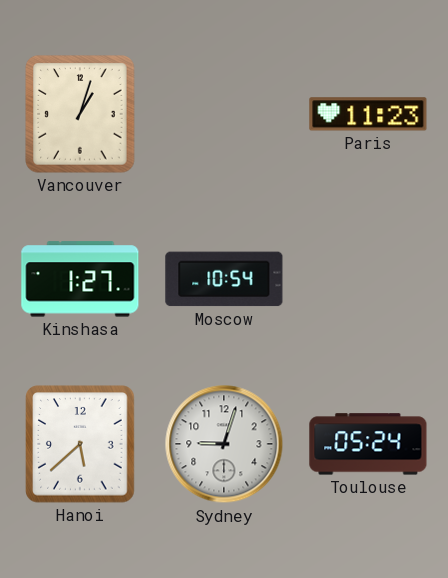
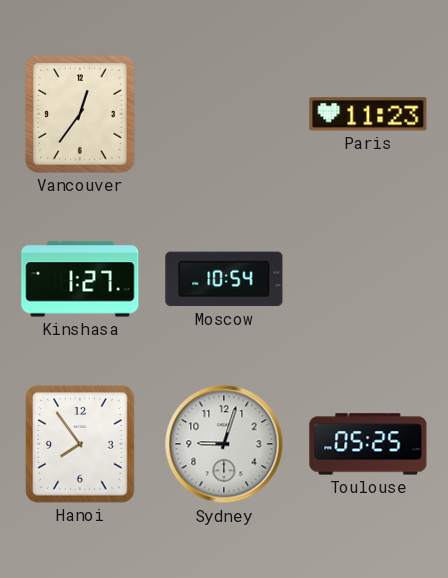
Vancouver: 1:03 -> 12:36
Hanoi: 5:38 -> 7:54
Toulouse: 05:24 -> 05:25
